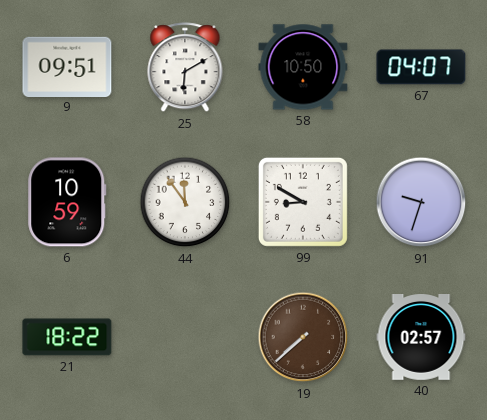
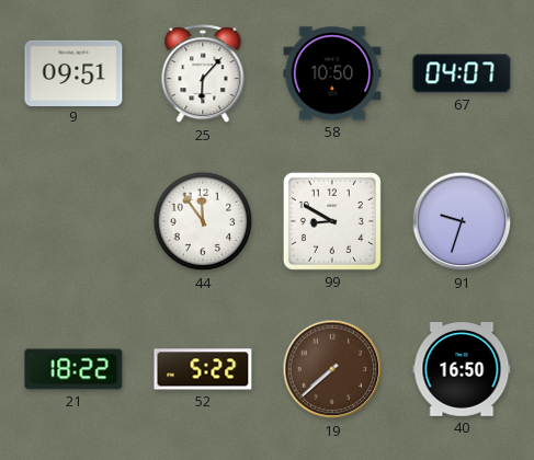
25: 6:10 -> 6:07
6: 10:59 -> none
52: none -> 5:22
40: 02:57 -> 16:50
